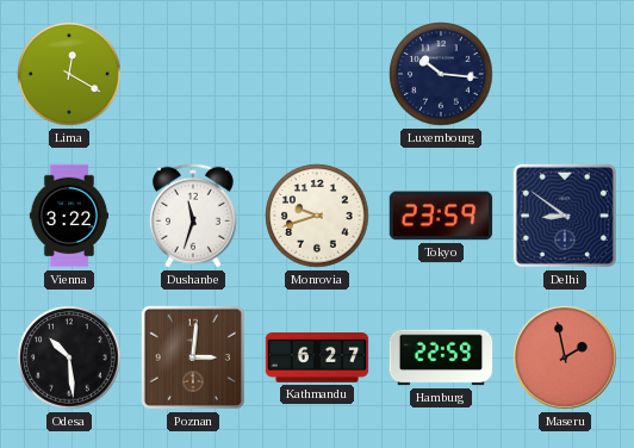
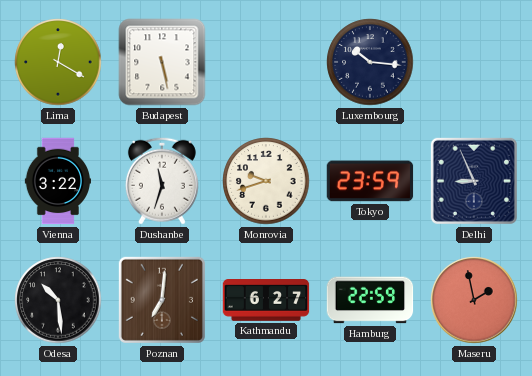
Budapest: none -> 5:28
Delhi: 8:51 -> 8:56
Poznan: 3:01 -> 7:01
